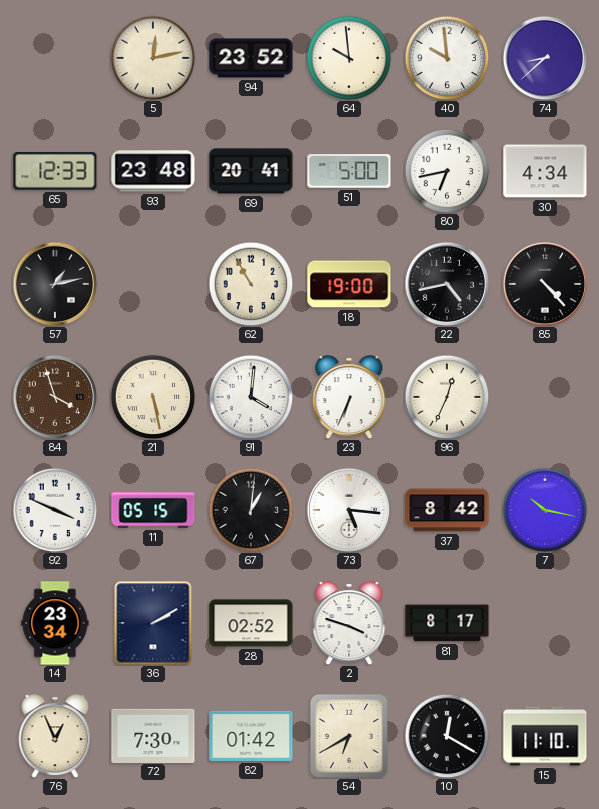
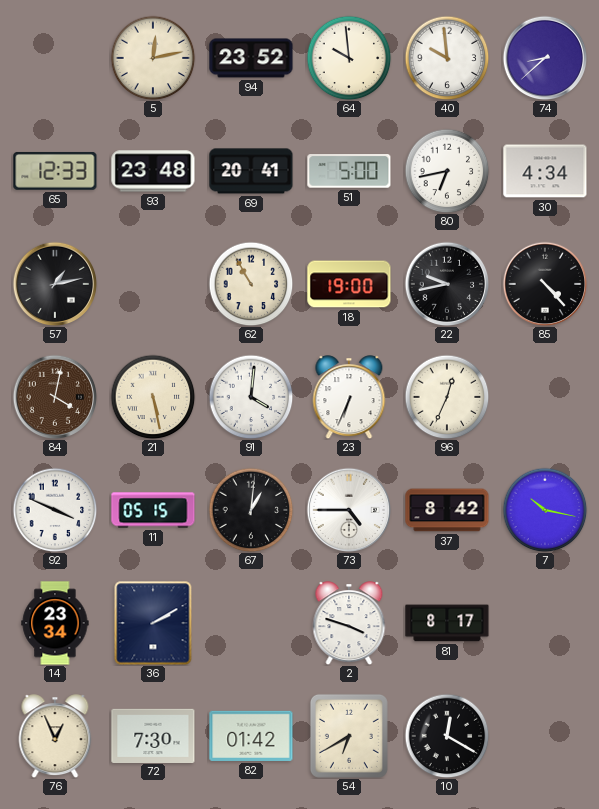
22: 4:43 -> 9:43
84: 3:57 -> 4:02
73: 5:16 -> 4:45
28: 02:52 -> none
15: 11:10 -> none
